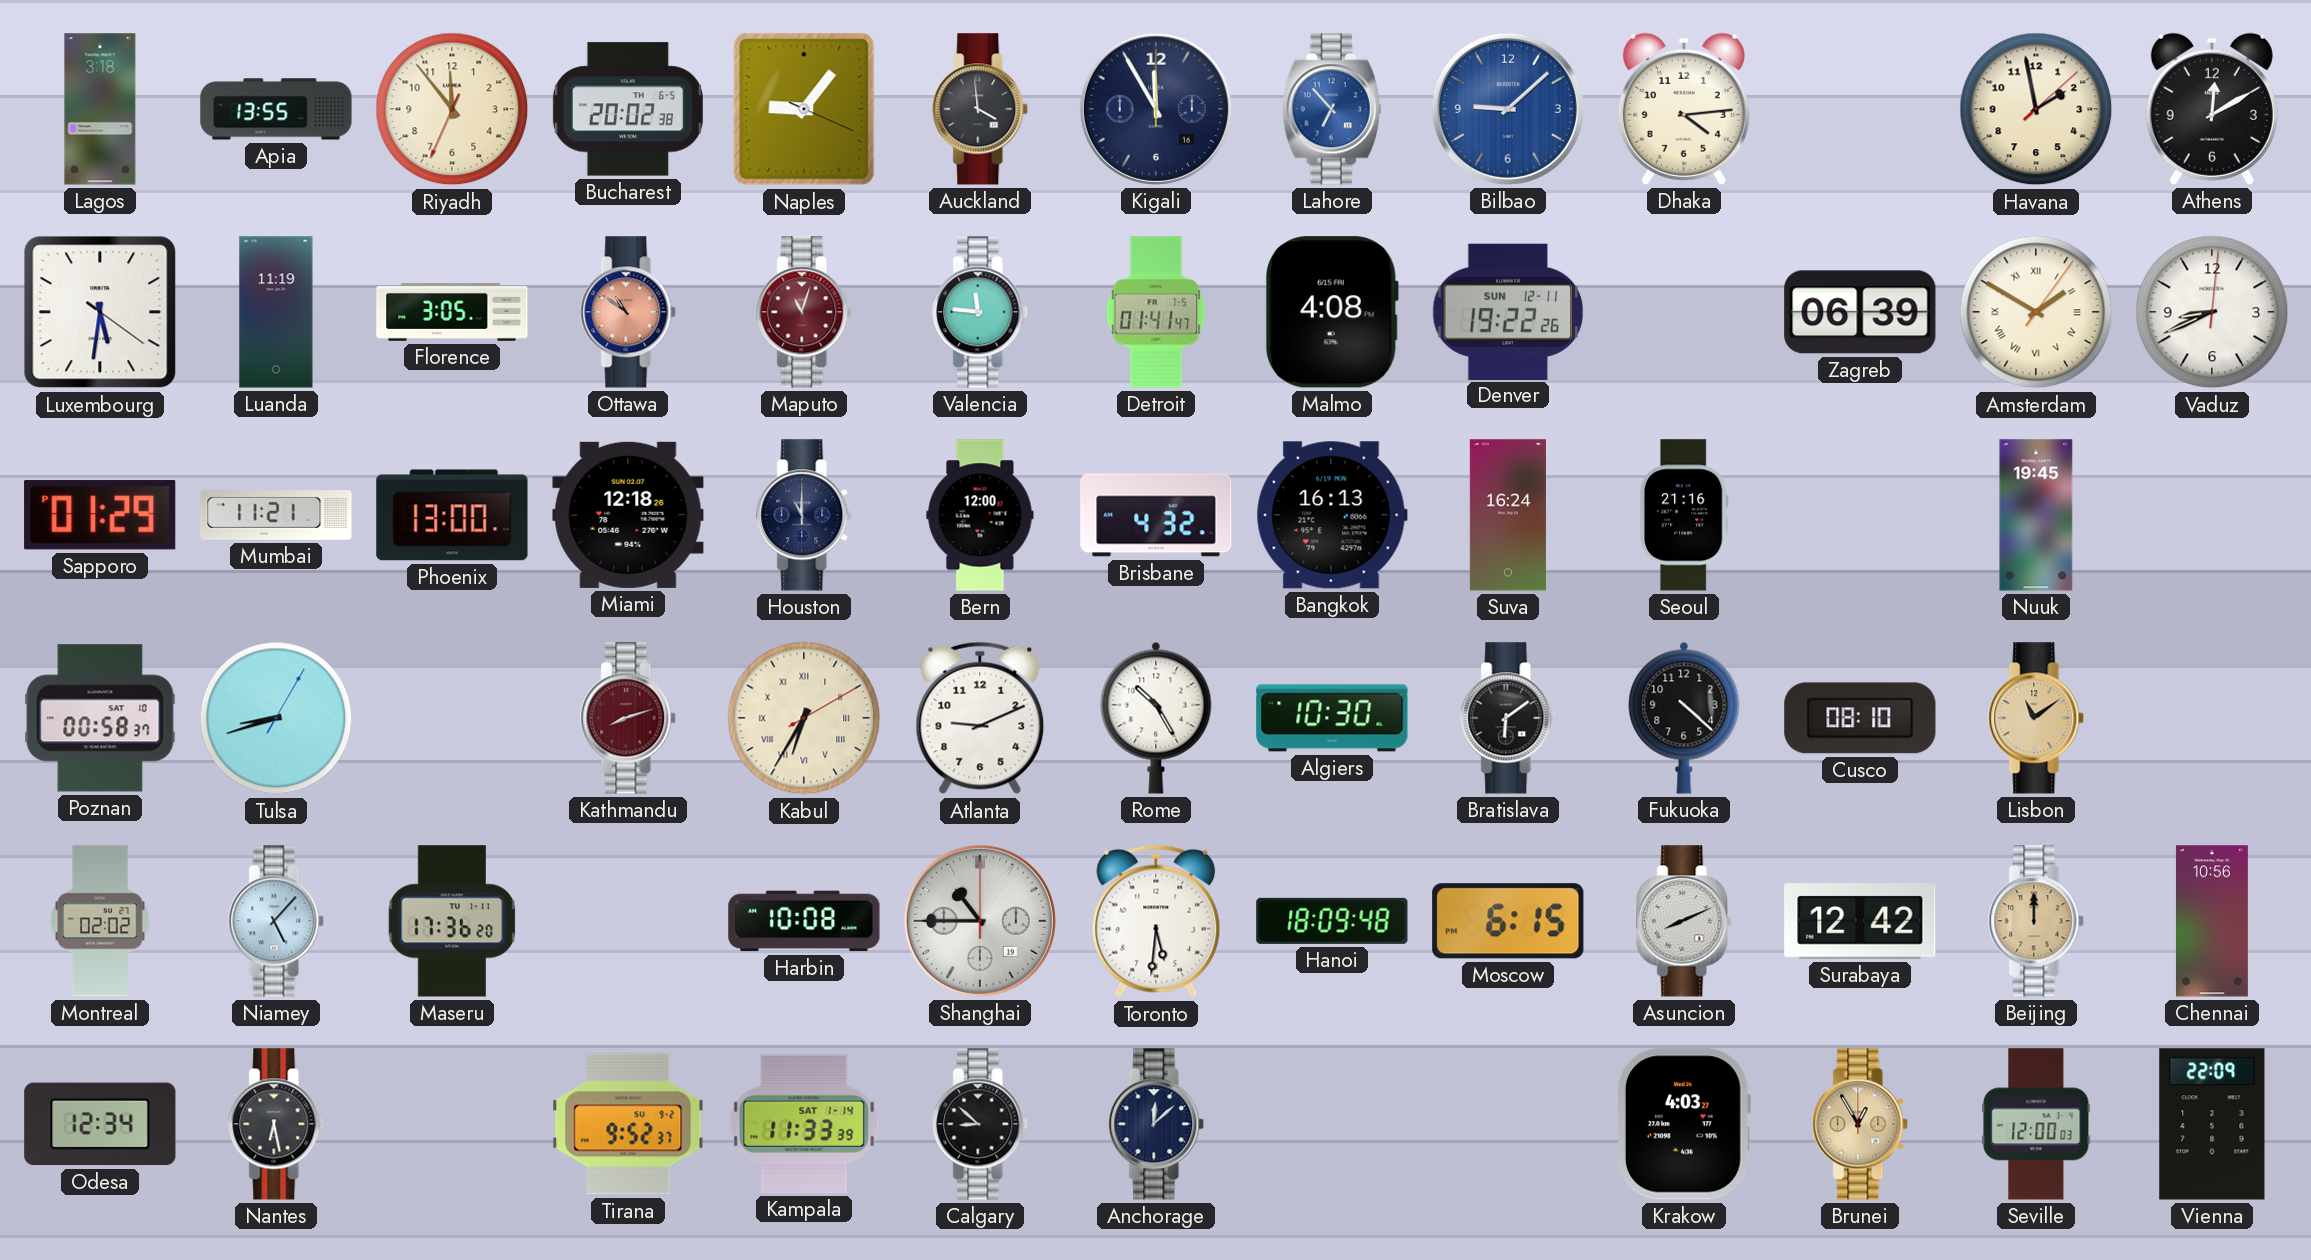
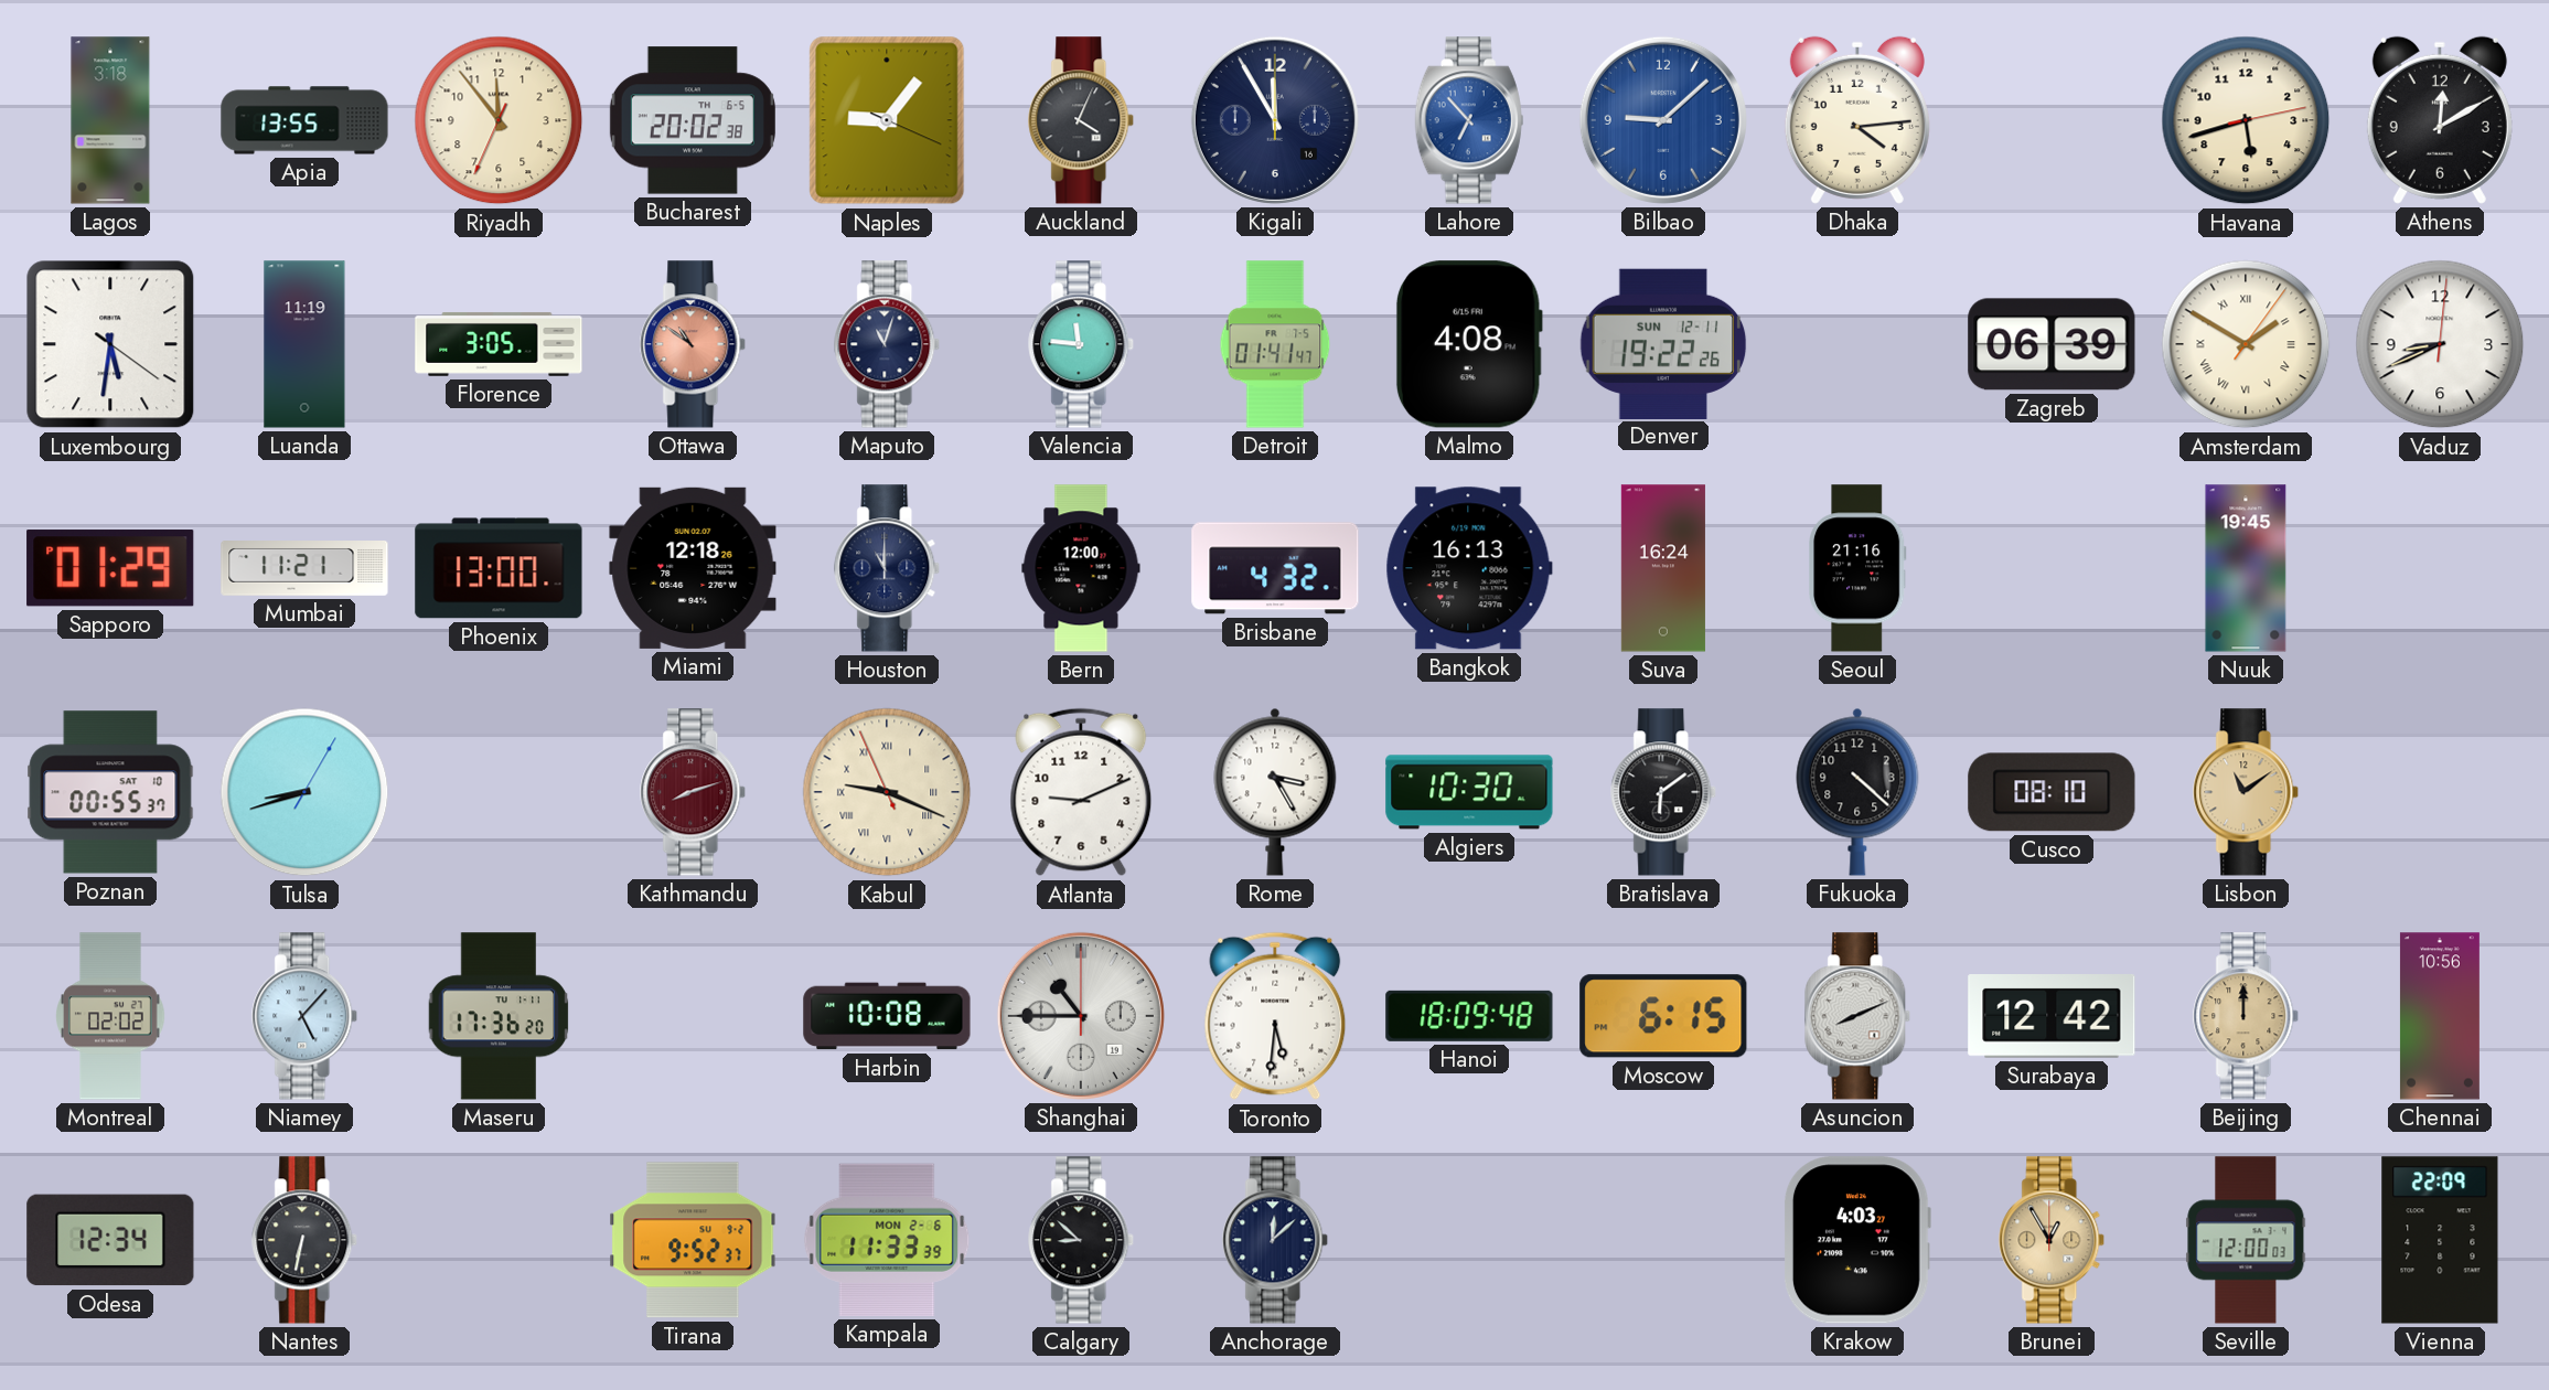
Auckland: 3:59 -> 4:04
Havana: 1:58 -> 5:42
Maputo dial: burgundy -> navy
Poznan: 00:58 -> 00:55
Kabul: 6:35 -> 9:18
Rome: 10:25 -> 3:25
Nantes: 6:28 -> 6:32
Kampala date: SAT 1-14 -> MON 2-6
